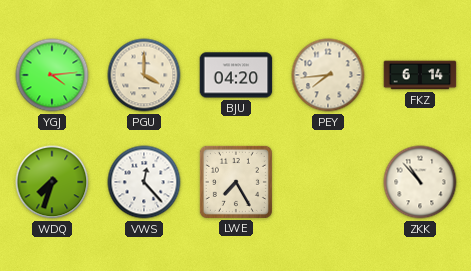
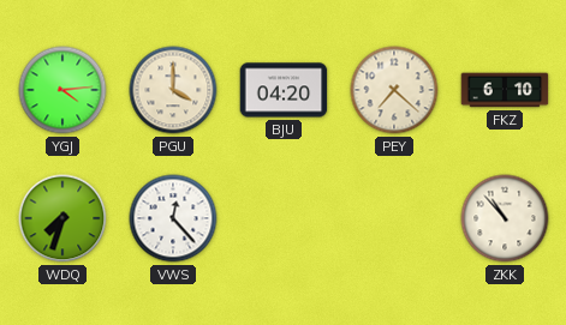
PEY: 7:44 -> 7:22
FKZ: 6:14 -> 6:10
LWE: 7:25 -> none
